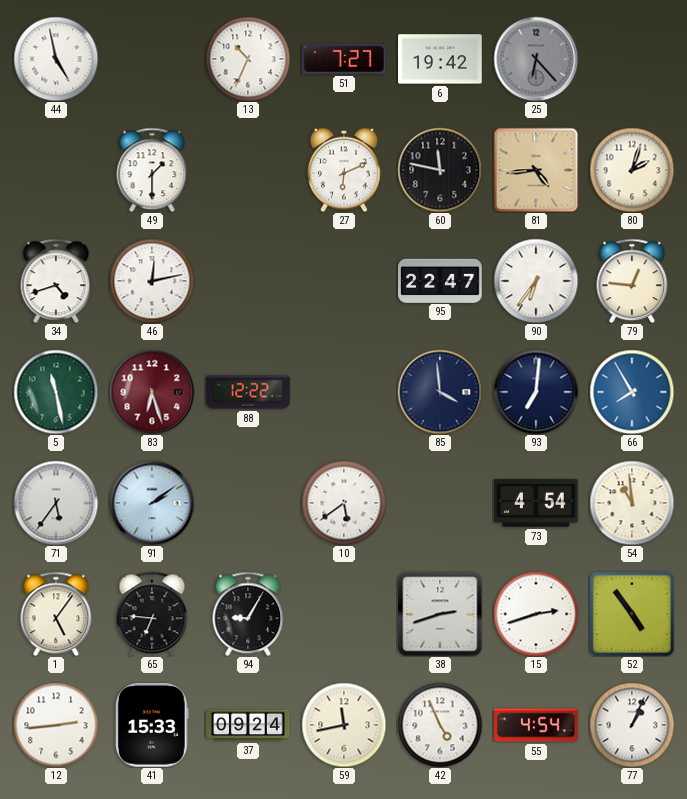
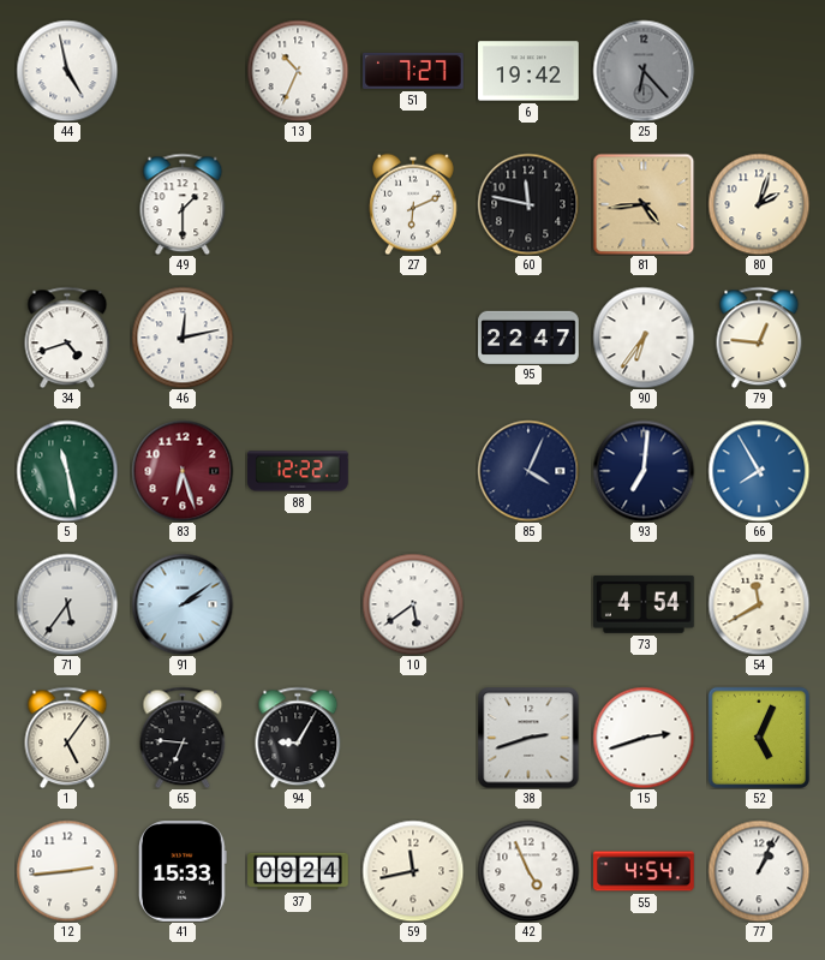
85: 3:59 -> 4:04
54: 10:59 -> 11:40
52: 4:54 -> 5:04
